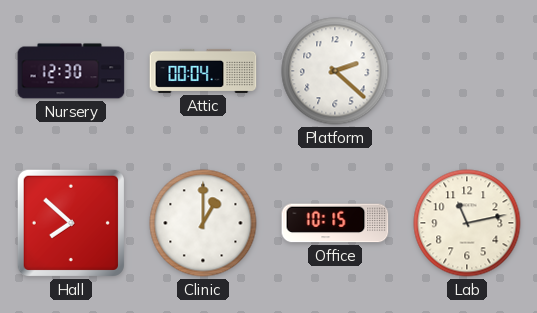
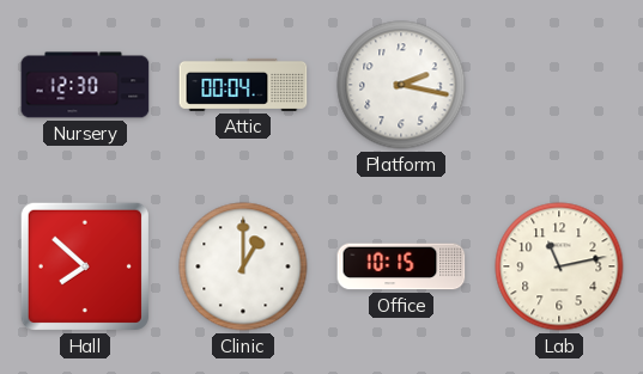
Platform: 2:22 -> 2:17
